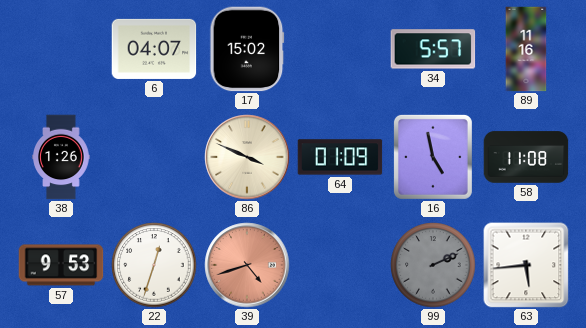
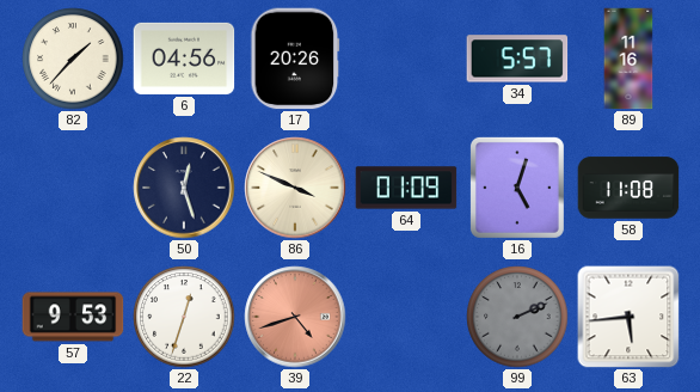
82: none -> 1:37
6: 04:07 -> 04:56
17: 15:02 -> 20:26
38: 1:26 -> none
50: none -> 12:27
16: 4:58 -> 5:03
